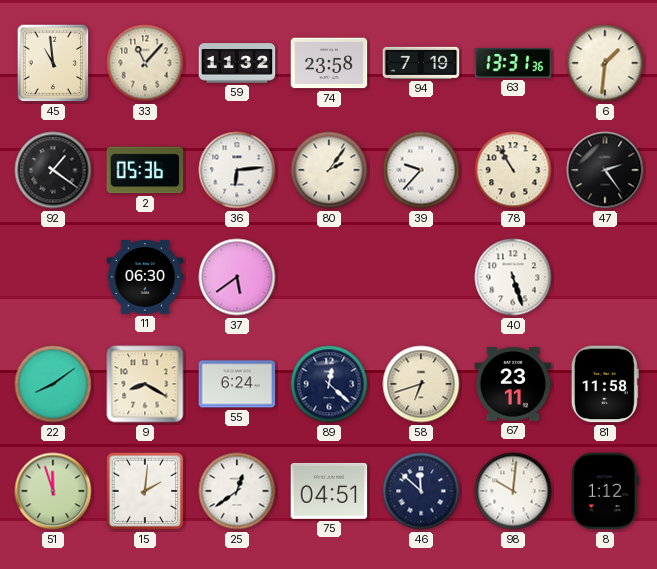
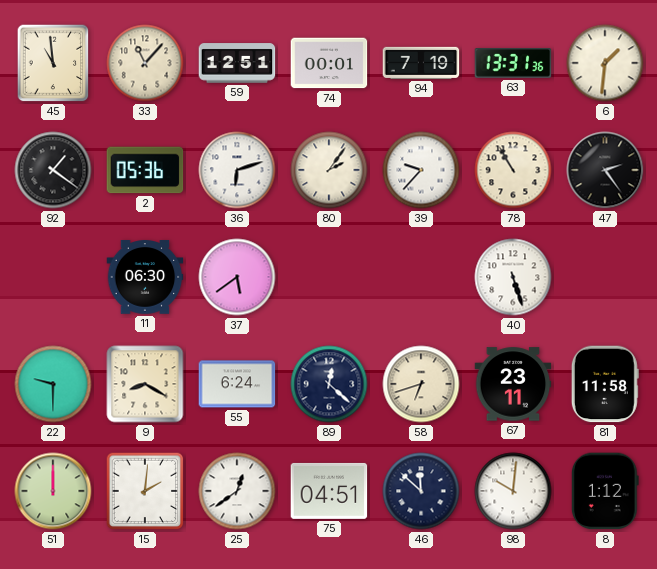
59: 11:32 -> 12:51
74: 23:58 -> 00:01
36: 6:14 -> 6:12
22: 8:09 -> 9:30
51: 11:57 -> 12:00
